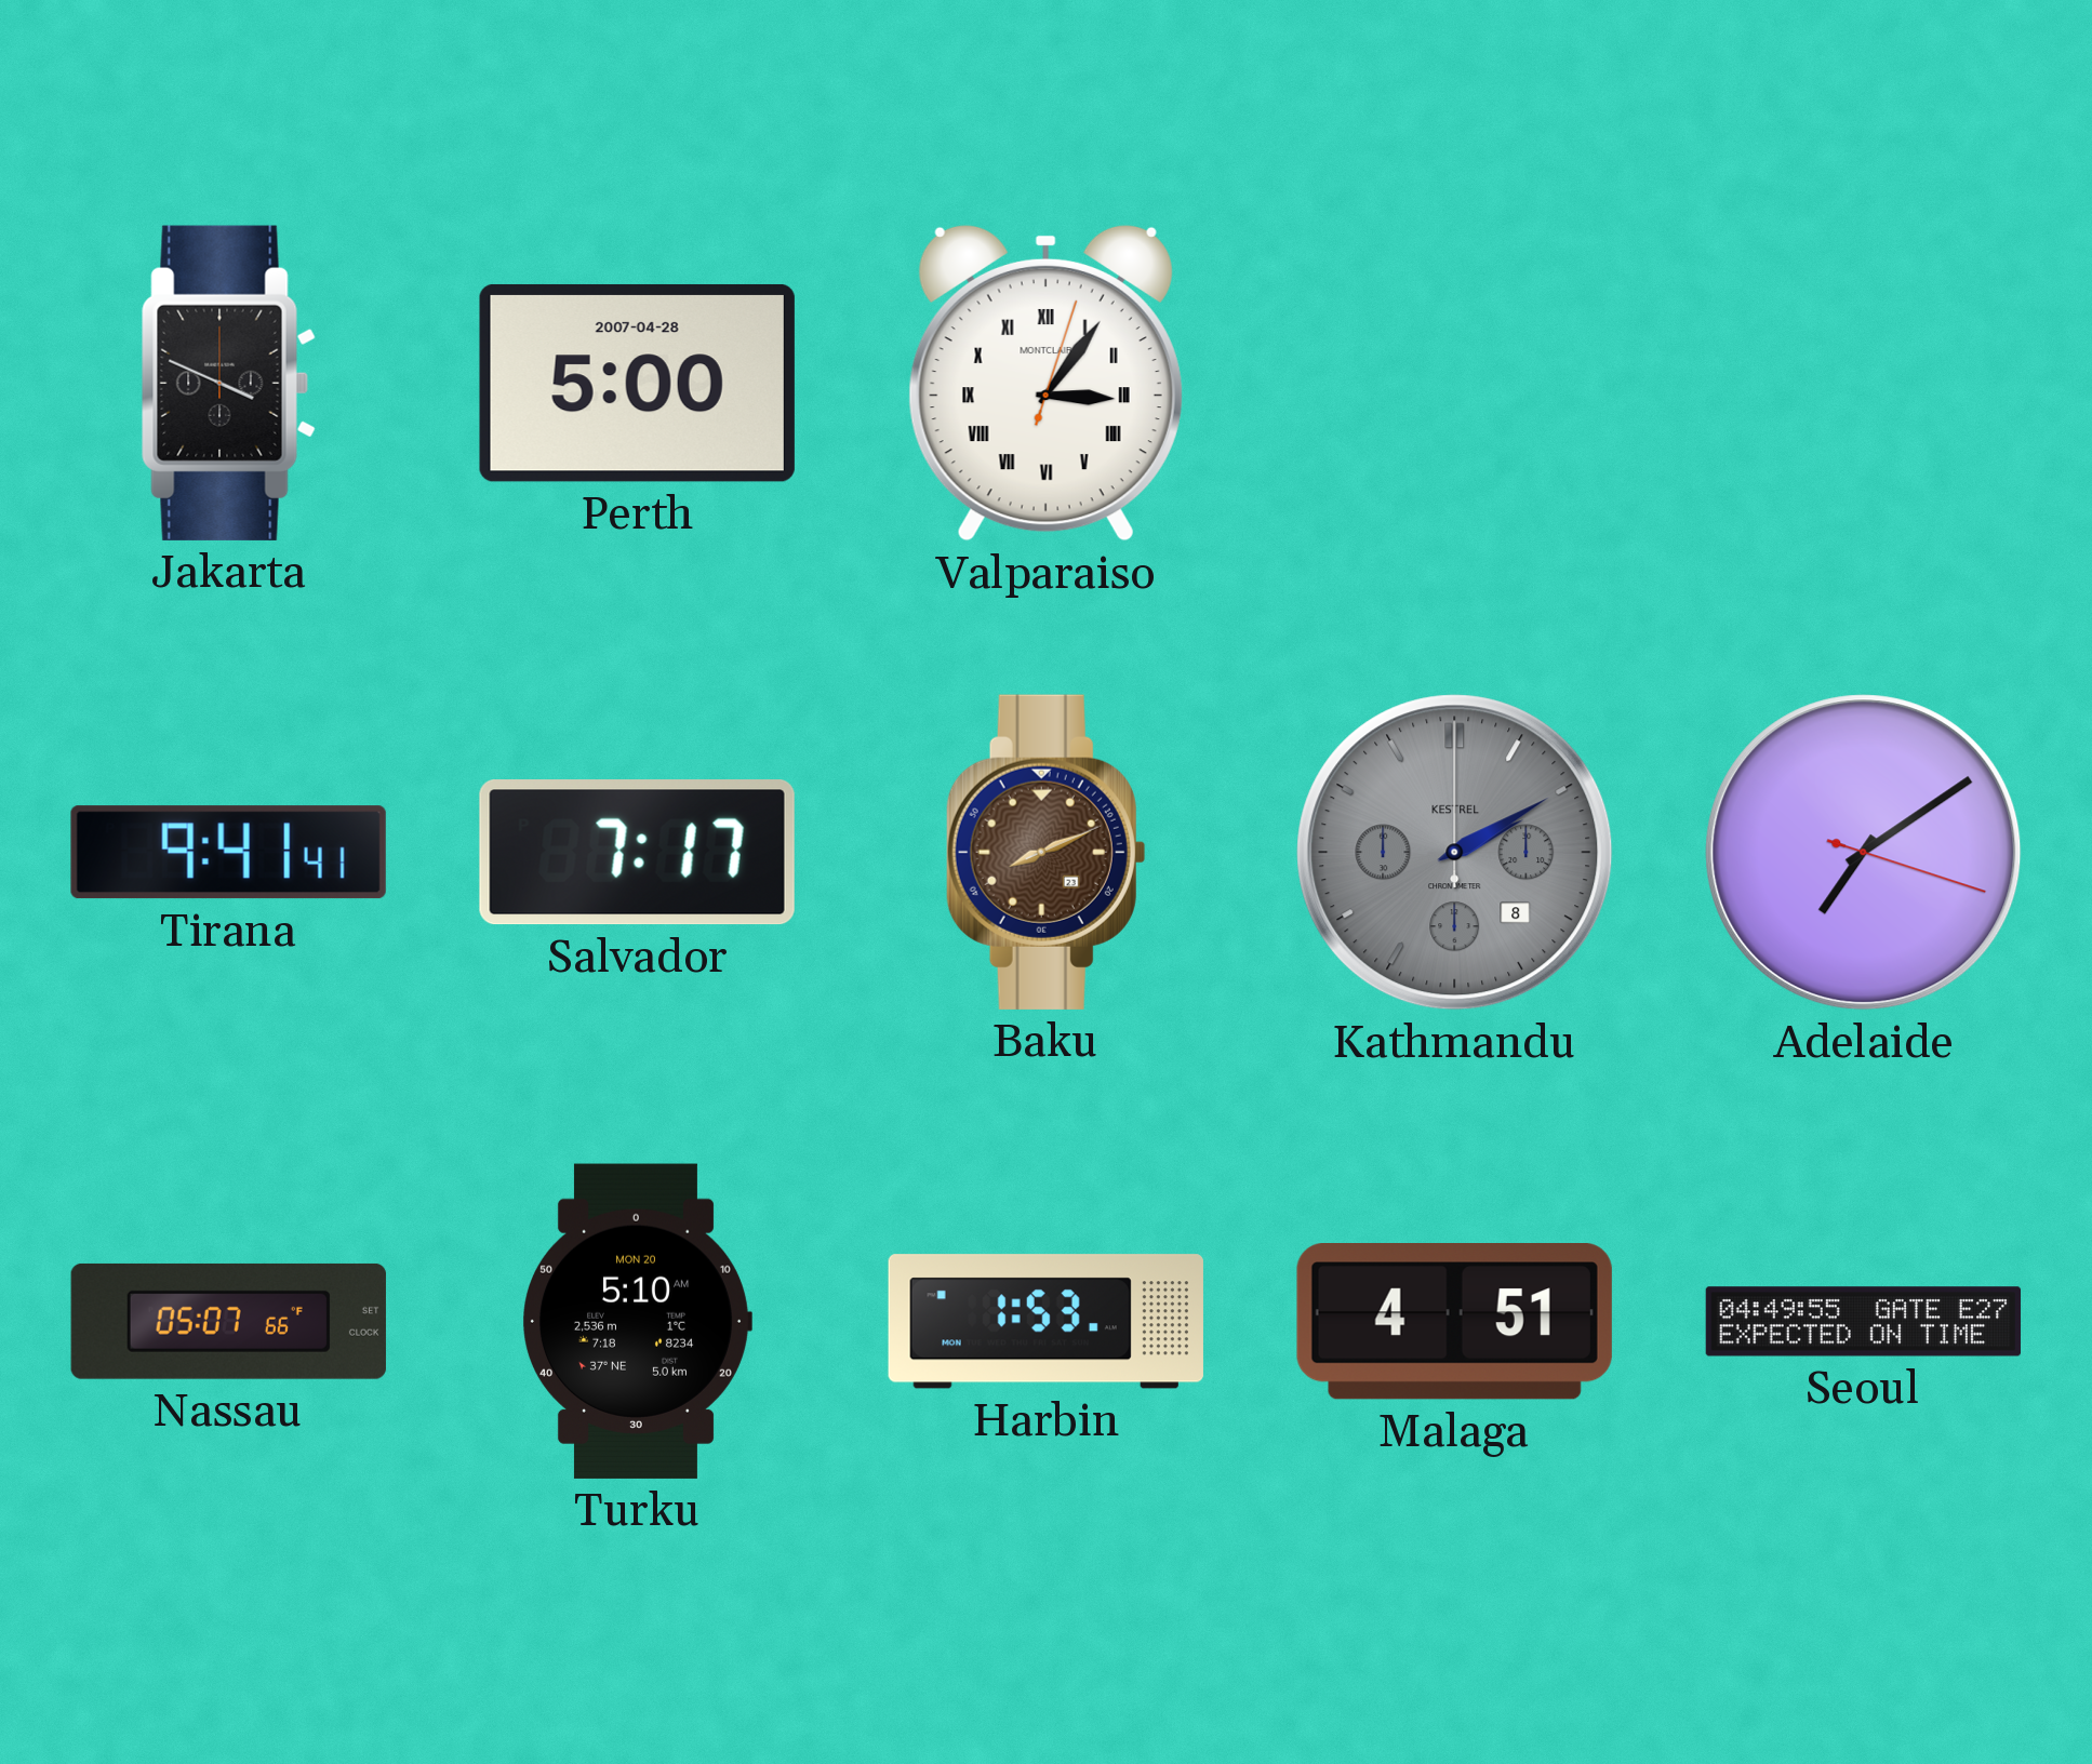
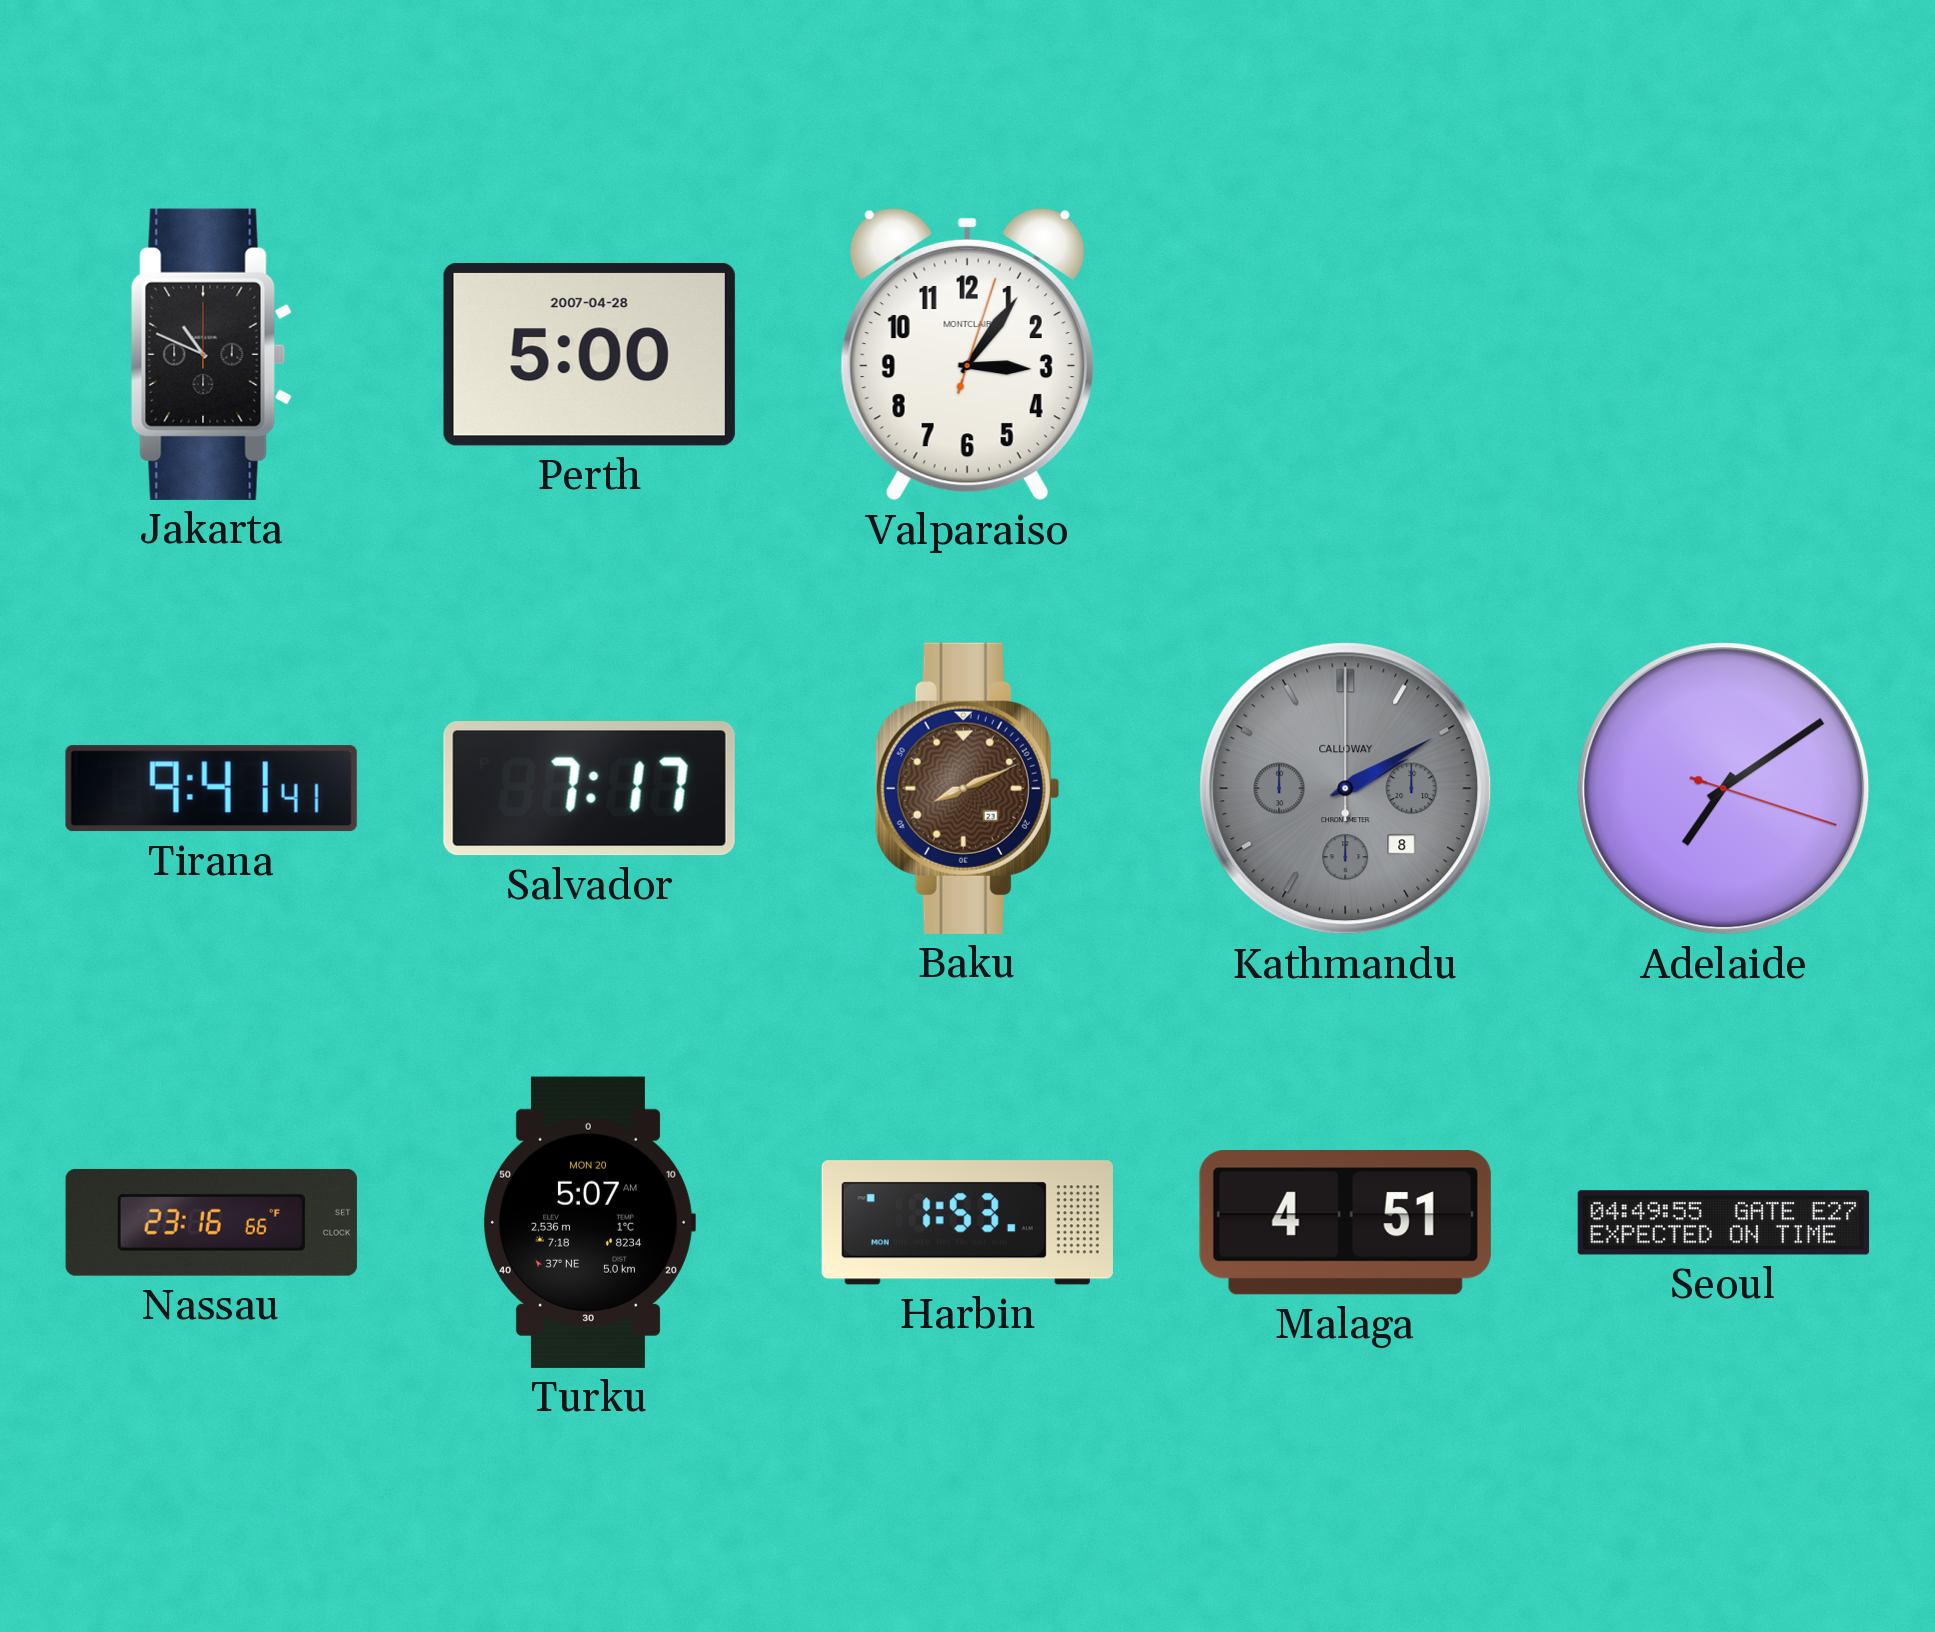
Jakarta: 3:49 -> 10:49
Valparaiso numerals: Roman -> Arabic
Kathmandu brand: KESTREL -> CALLOWAY
Nassau: 05:07 -> 23:16
Turku: 5:10 -> 5:07
